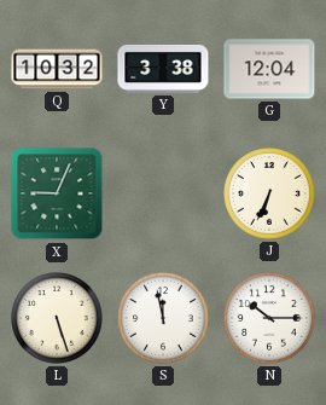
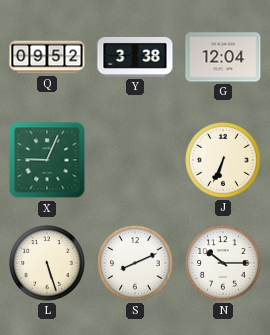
Q: 10:32 -> 09:52
S: 11:58 -> 8:11
